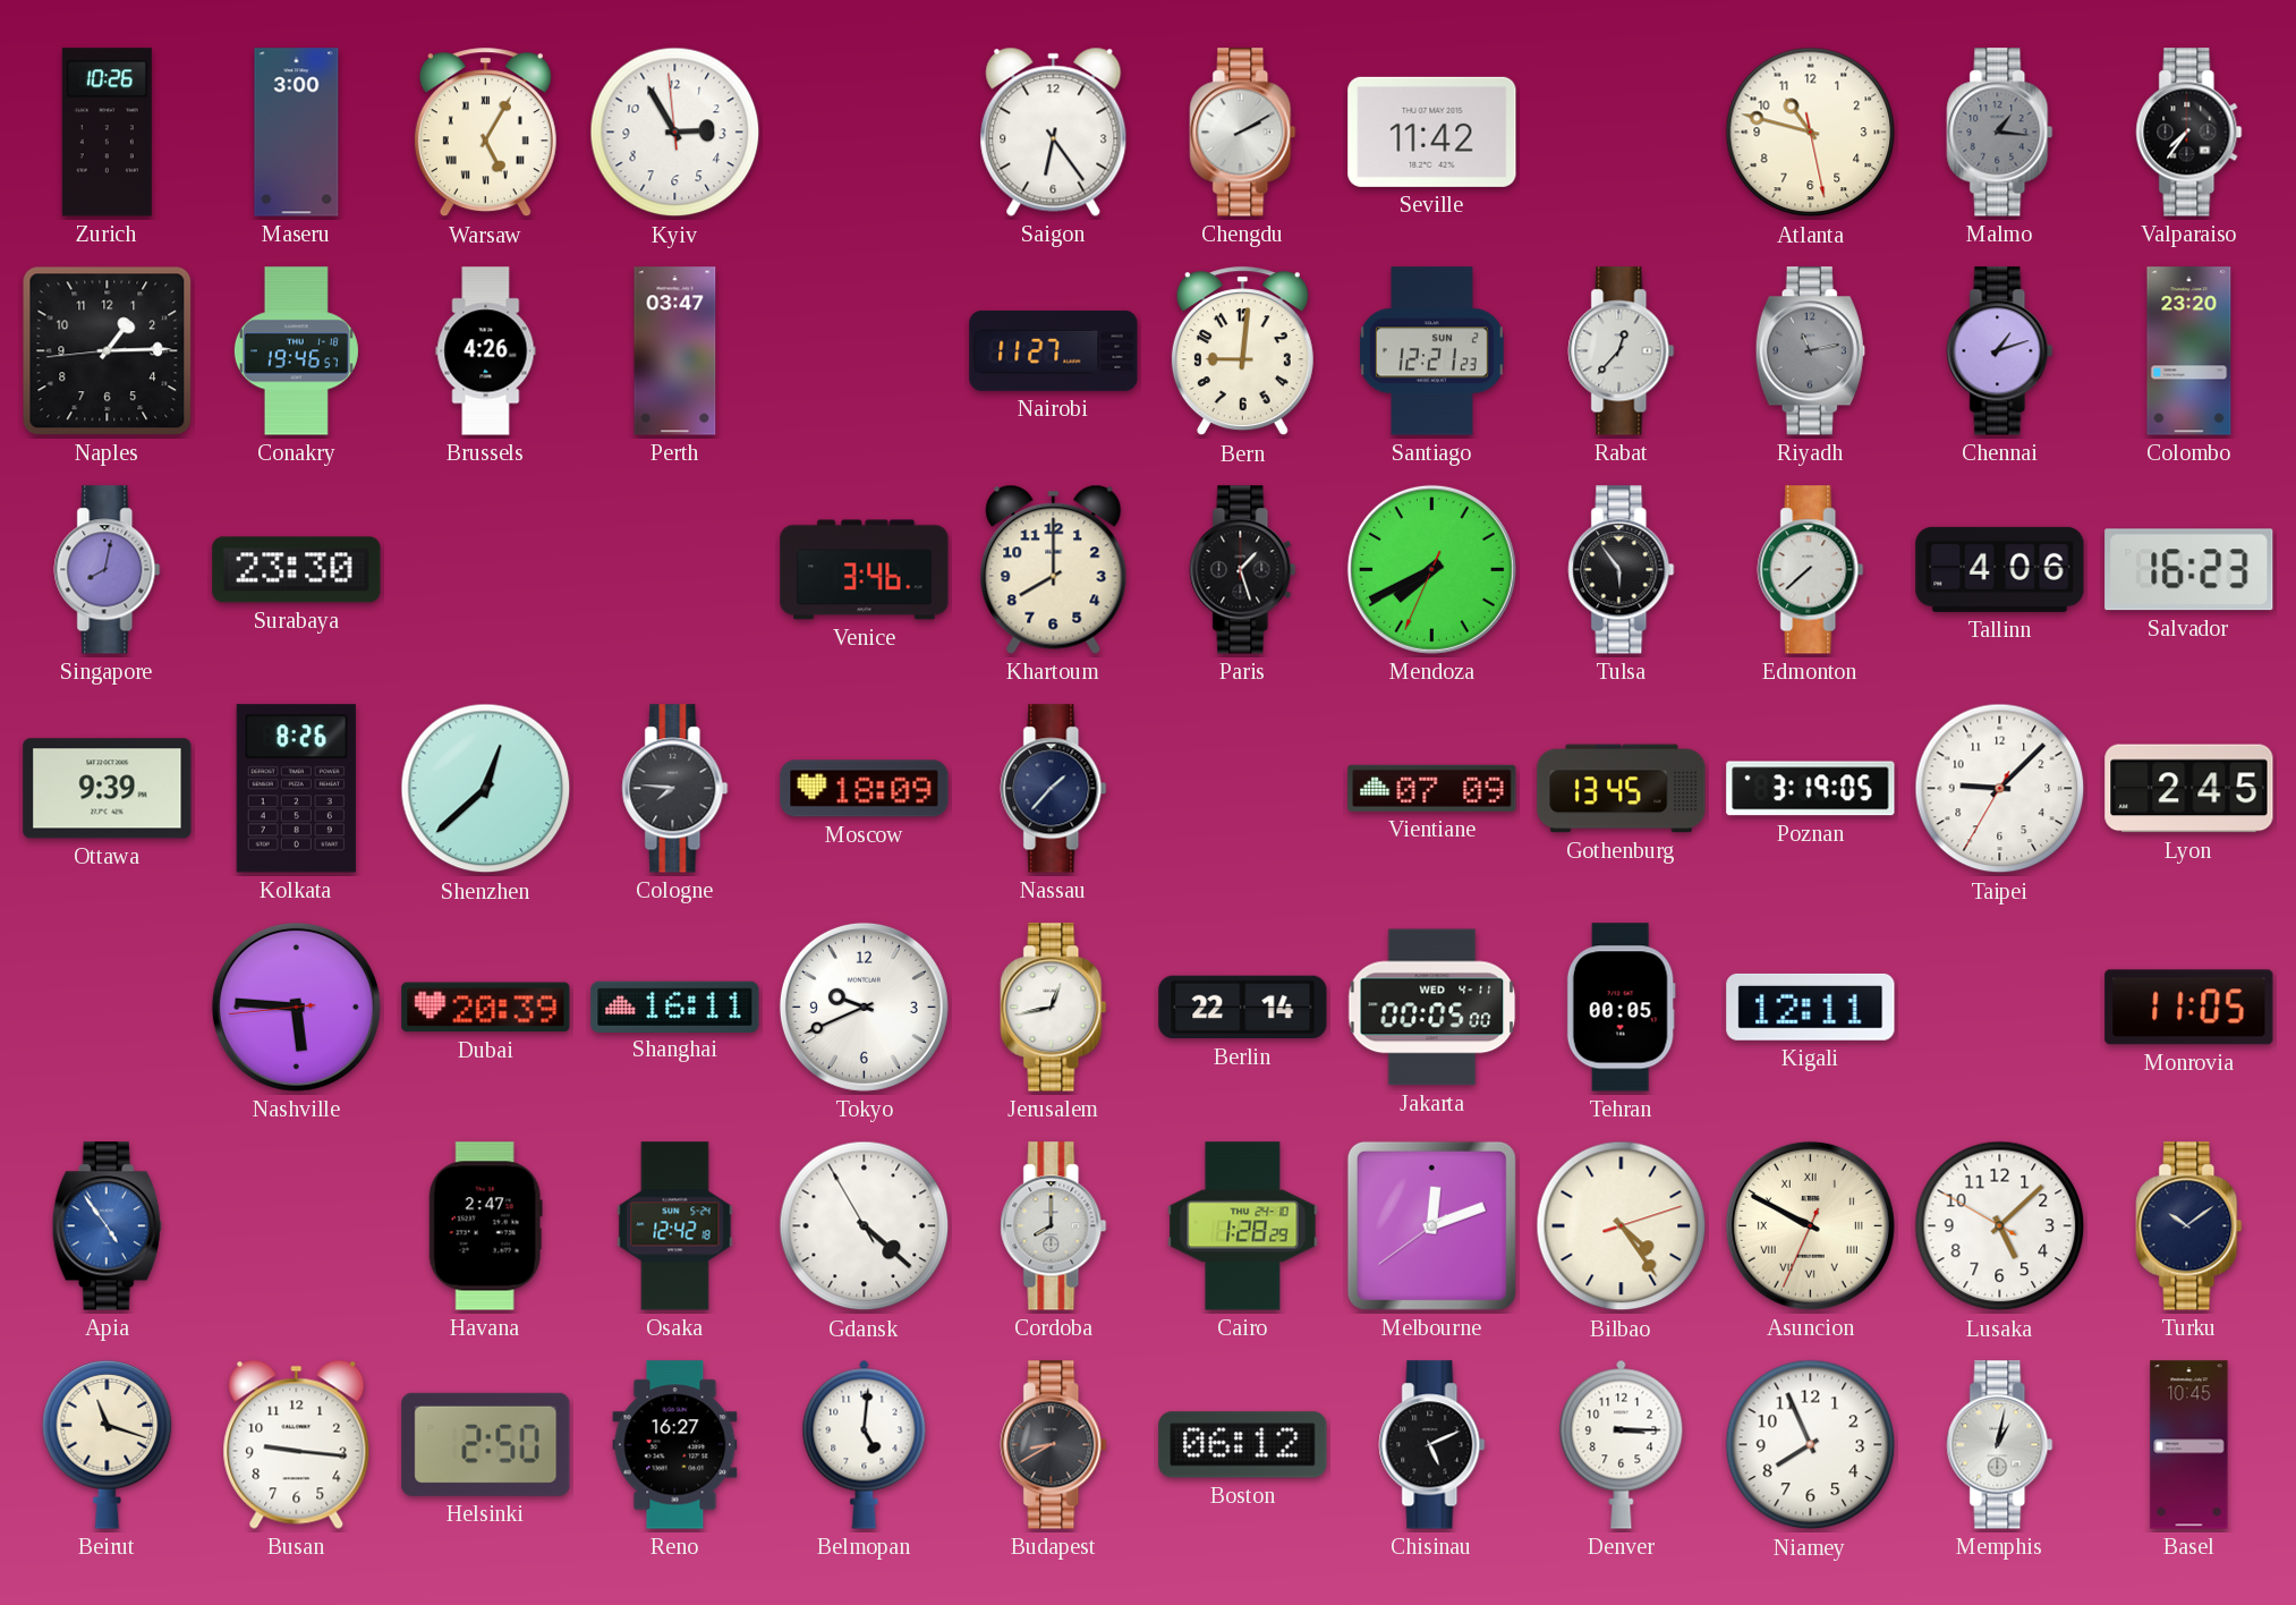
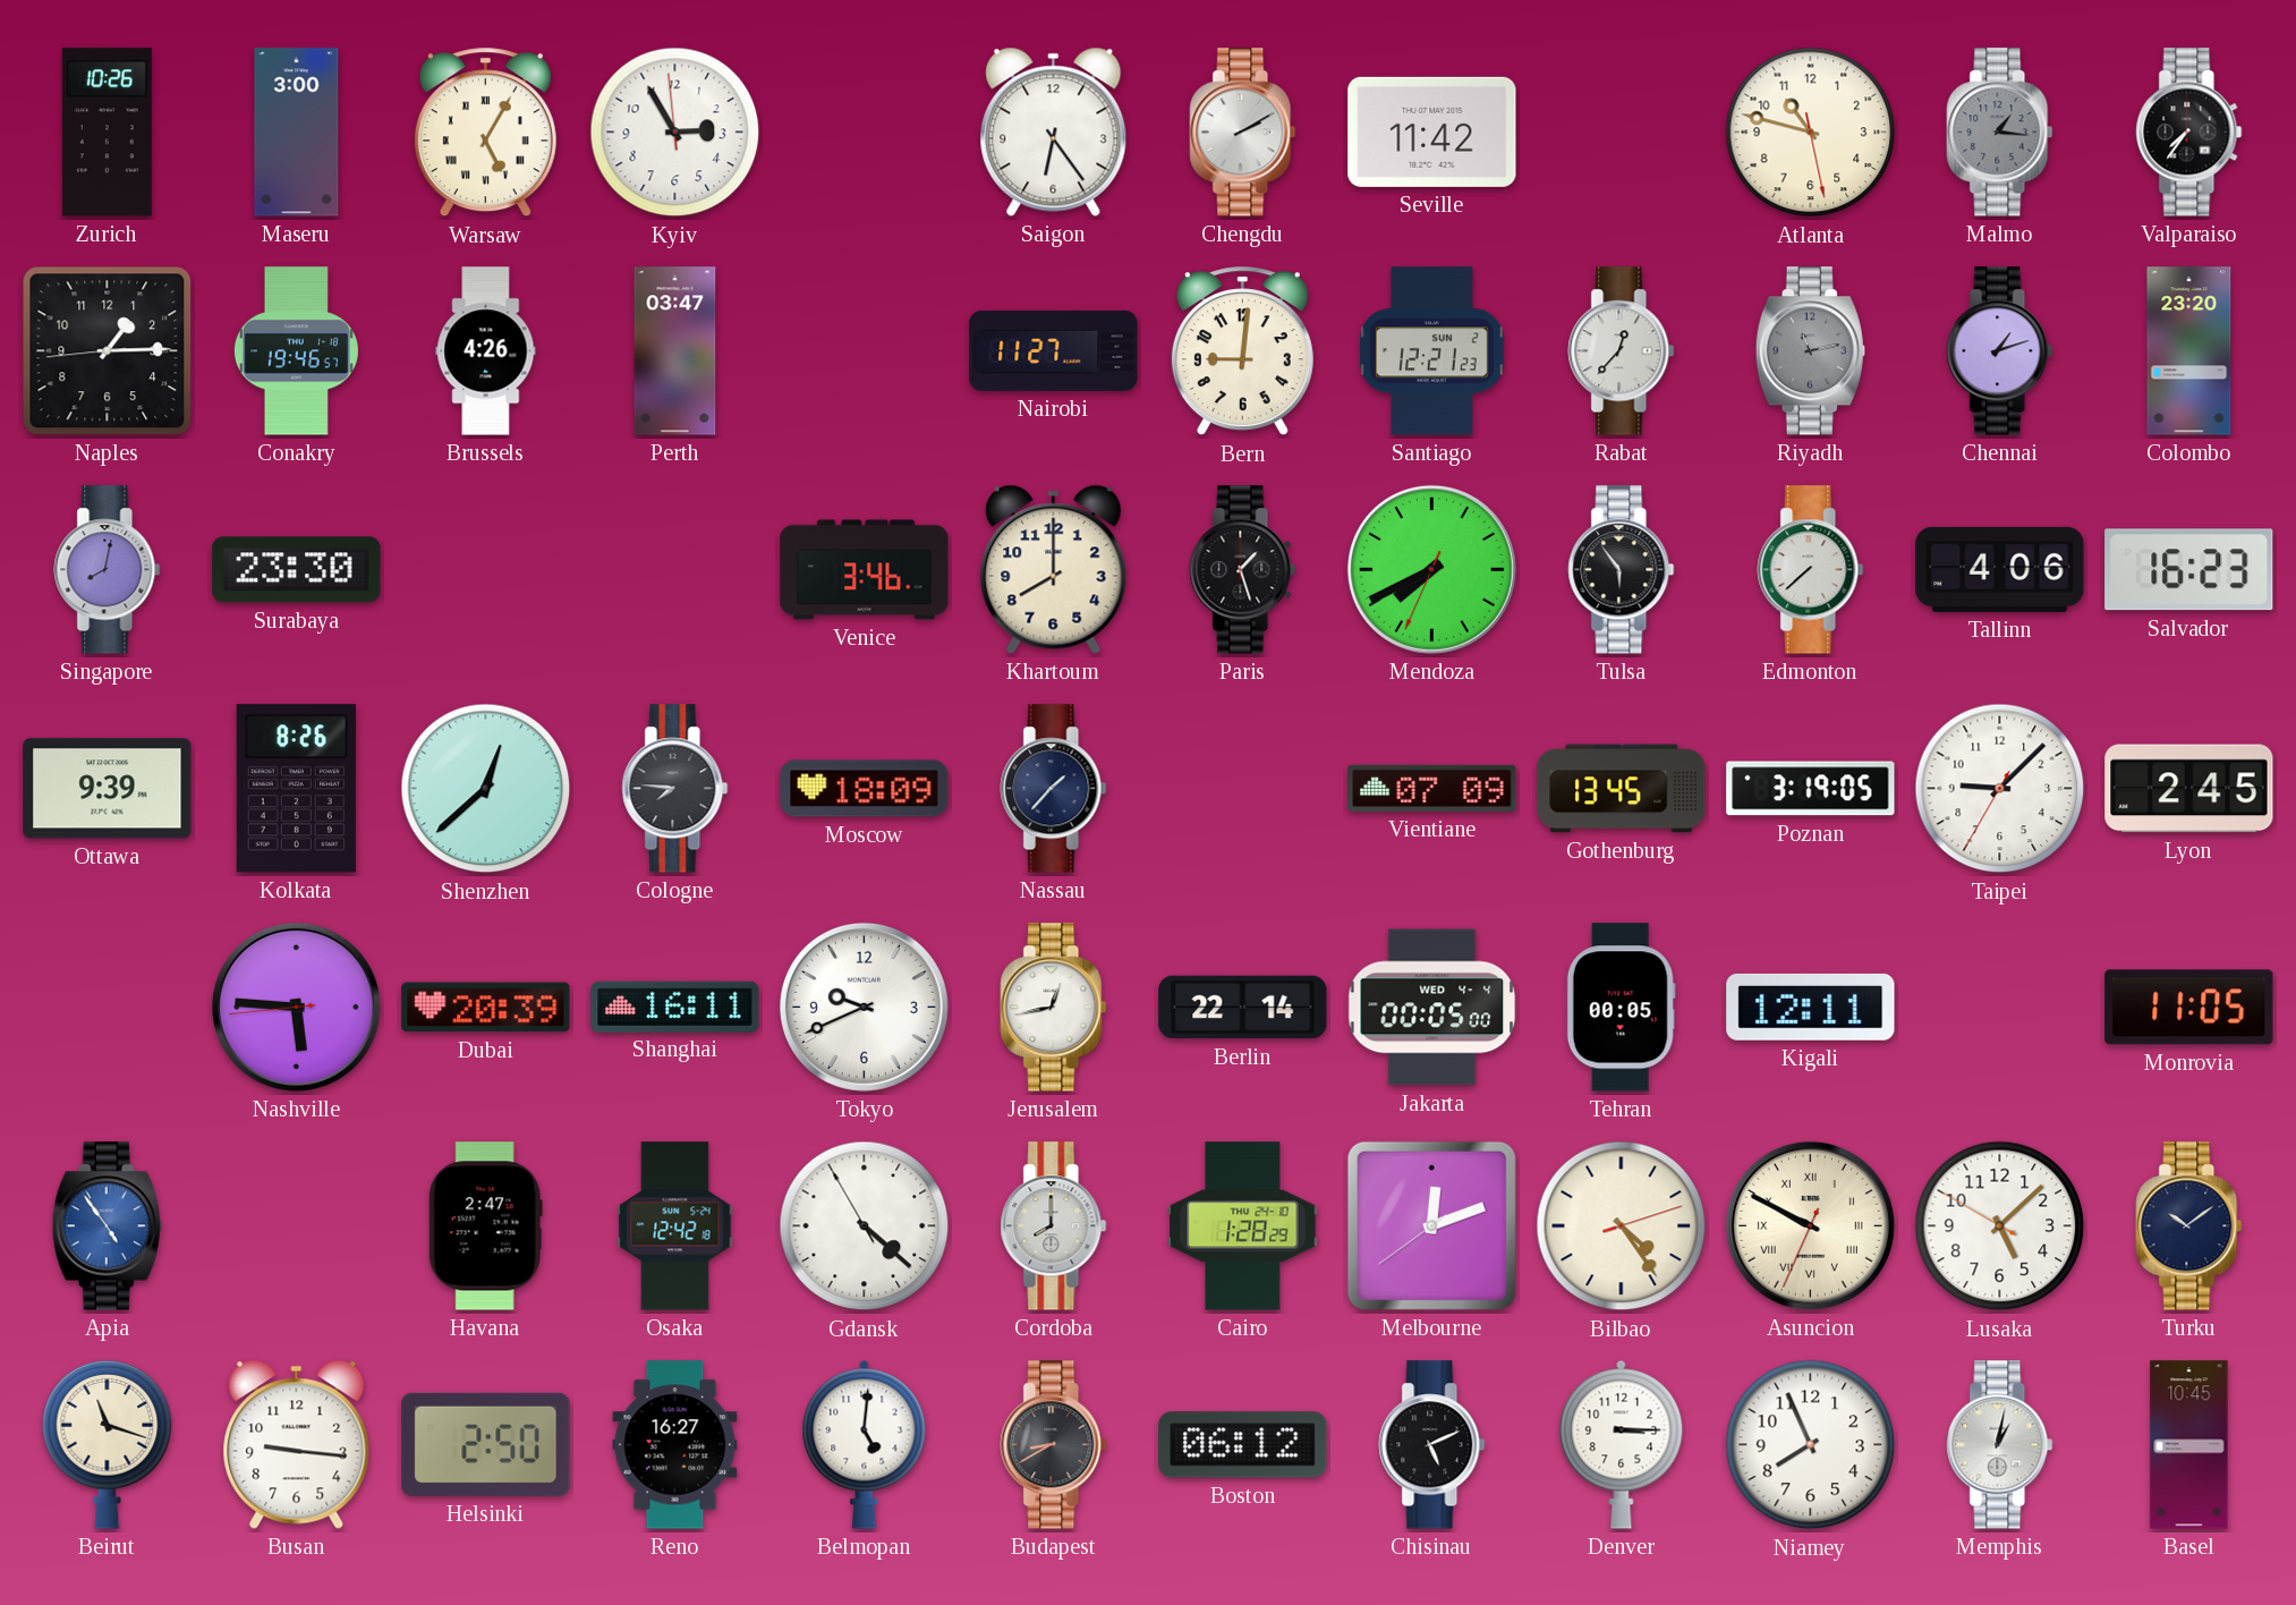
Jakarta date: WED 4-11 -> WED 4-4
